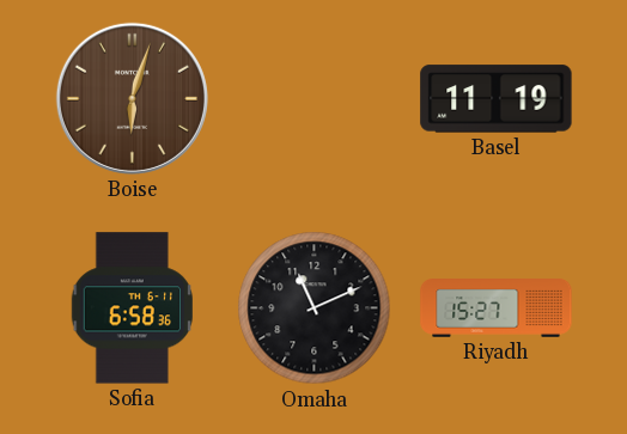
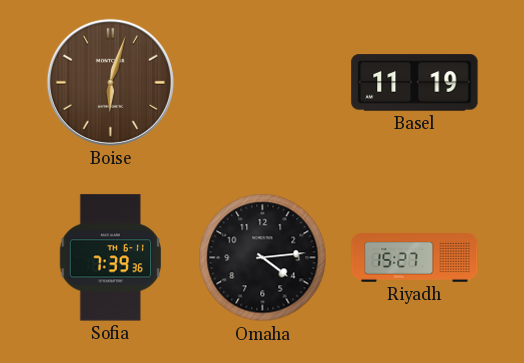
Sofia: 6:58 -> 7:39
Omaha: 11:11 -> 4:14
